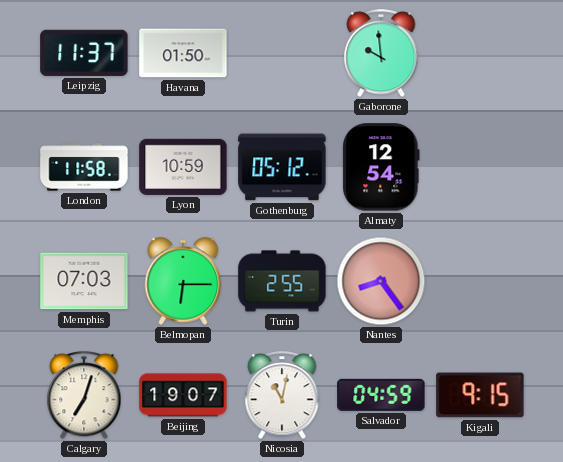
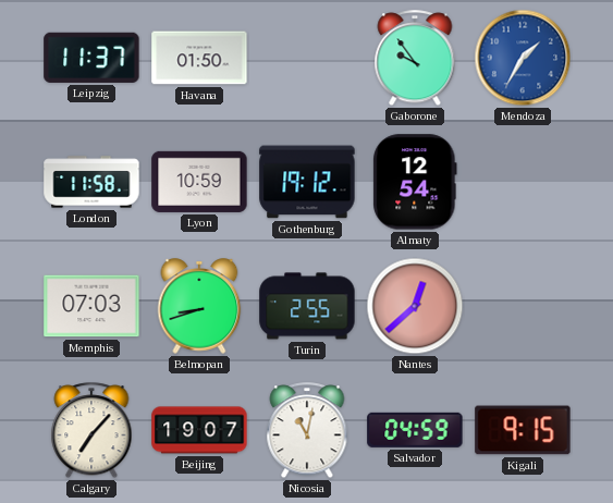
Gaborone: 9:59 -> 9:54
Mendoza: none -> 1:35
Gothenburg: 05:12 -> 19:12
Belmopan: 6:15 -> 8:42
Nantes: 8:24 -> 12:38
Calgary: 7:03 -> 7:07
